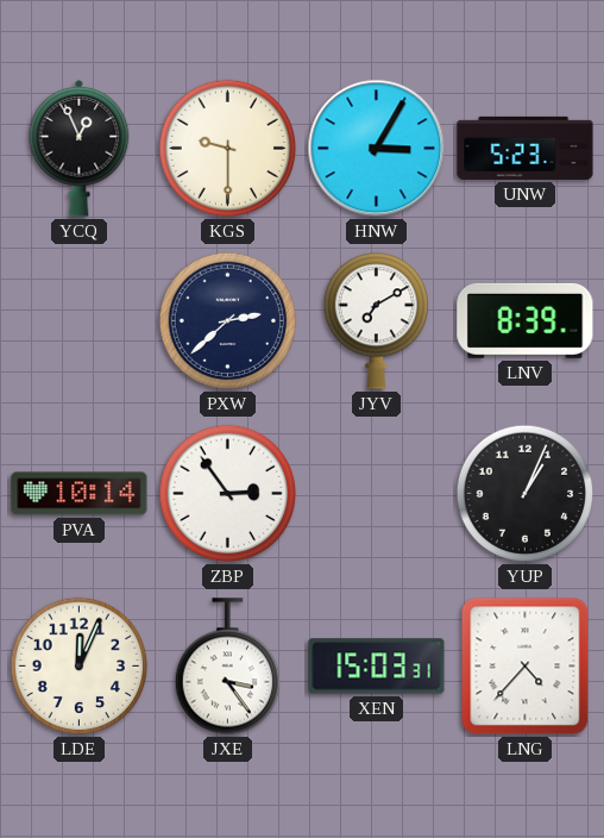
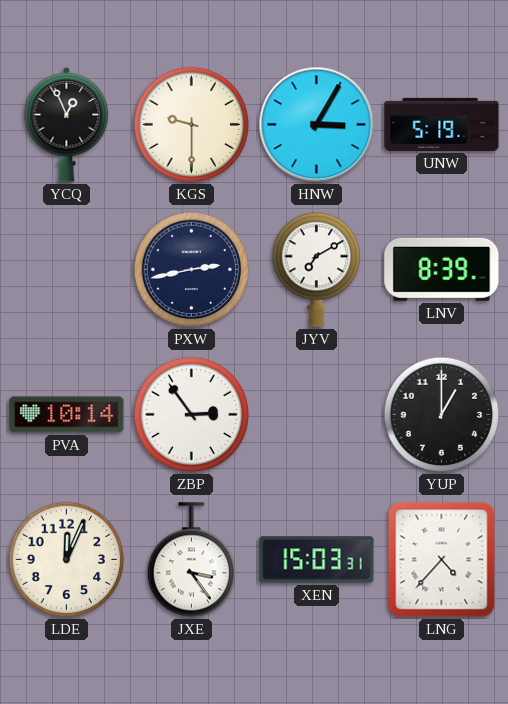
UNW: 5:23 -> 5:19
PXW: 2:38 -> 2:43
YUP: 1:04 -> 1:00
